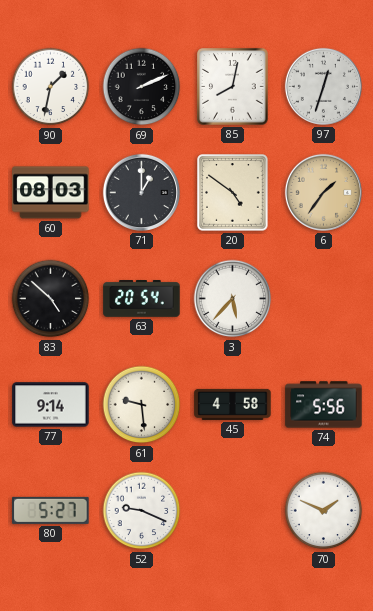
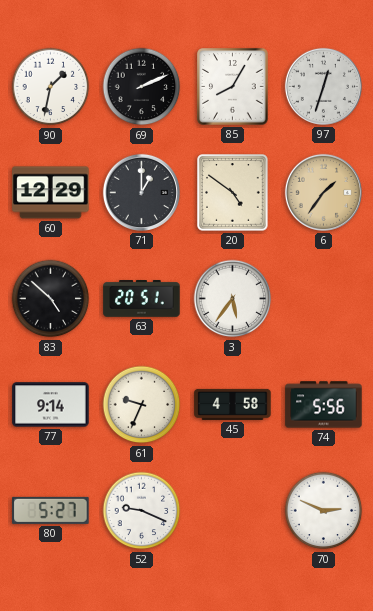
85: 8:02 -> 8:05
60: 08:03 -> 12:29
63: 20:54 -> 20:51
3: 5:37 -> 5:36
61: 9:29 -> 9:34
70: 1:49 -> 2:49
